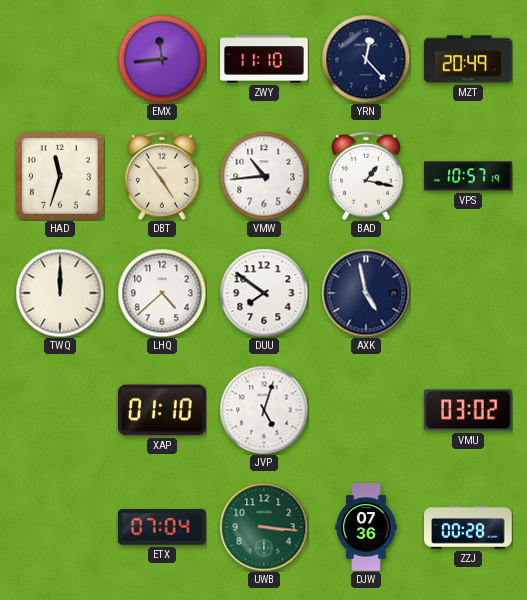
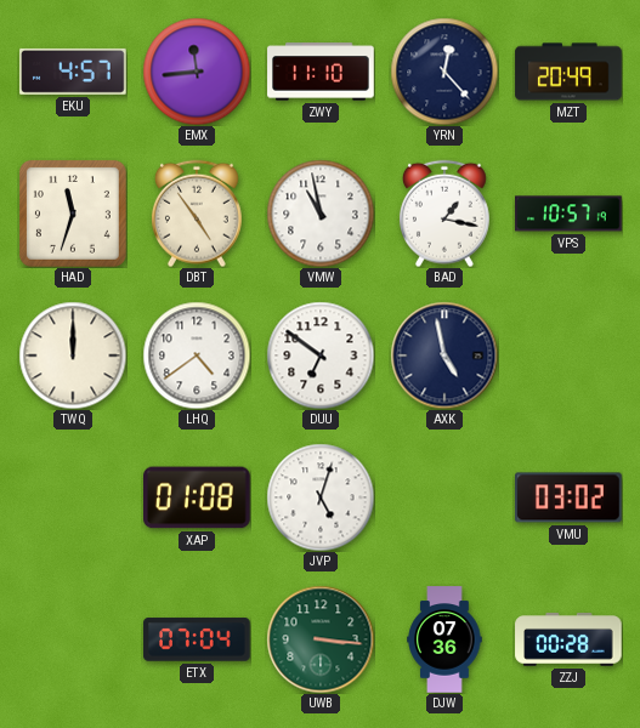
EKU: none -> 4:57
VMW: 10:44 -> 10:58
LHQ: 4:38 -> 4:39
DUU: 7:51 -> 6:51
XAP: 01:10 -> 01:08
